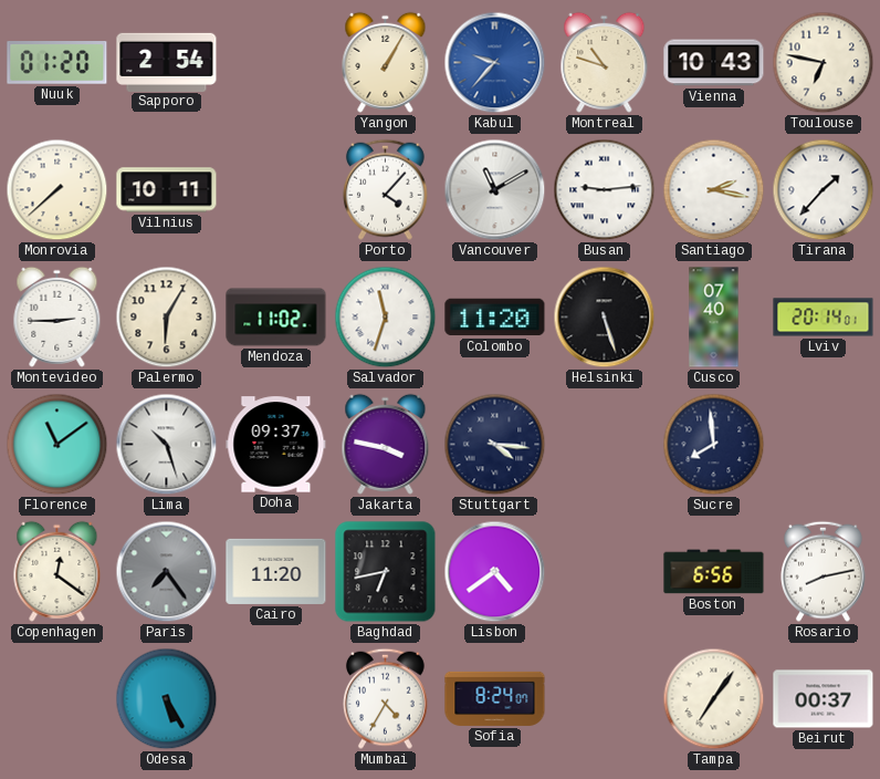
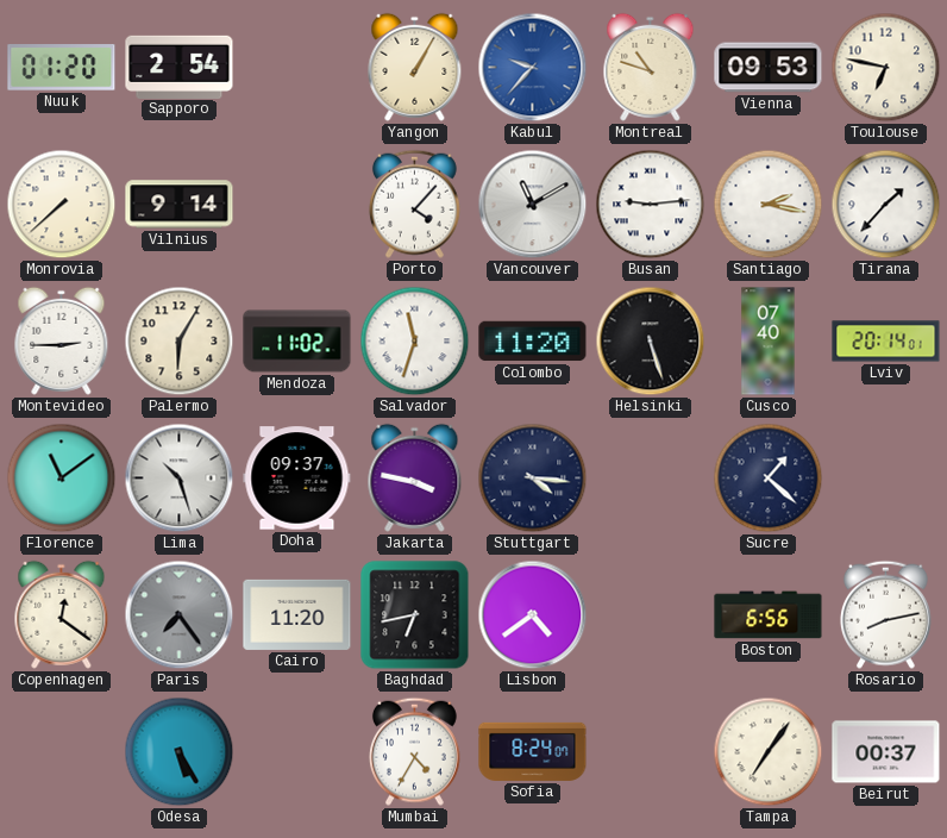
Vienna: 10:43 -> 09:53
Vilnius: 10:11 -> 9:14
Sucre: 7:59 -> 1:22
